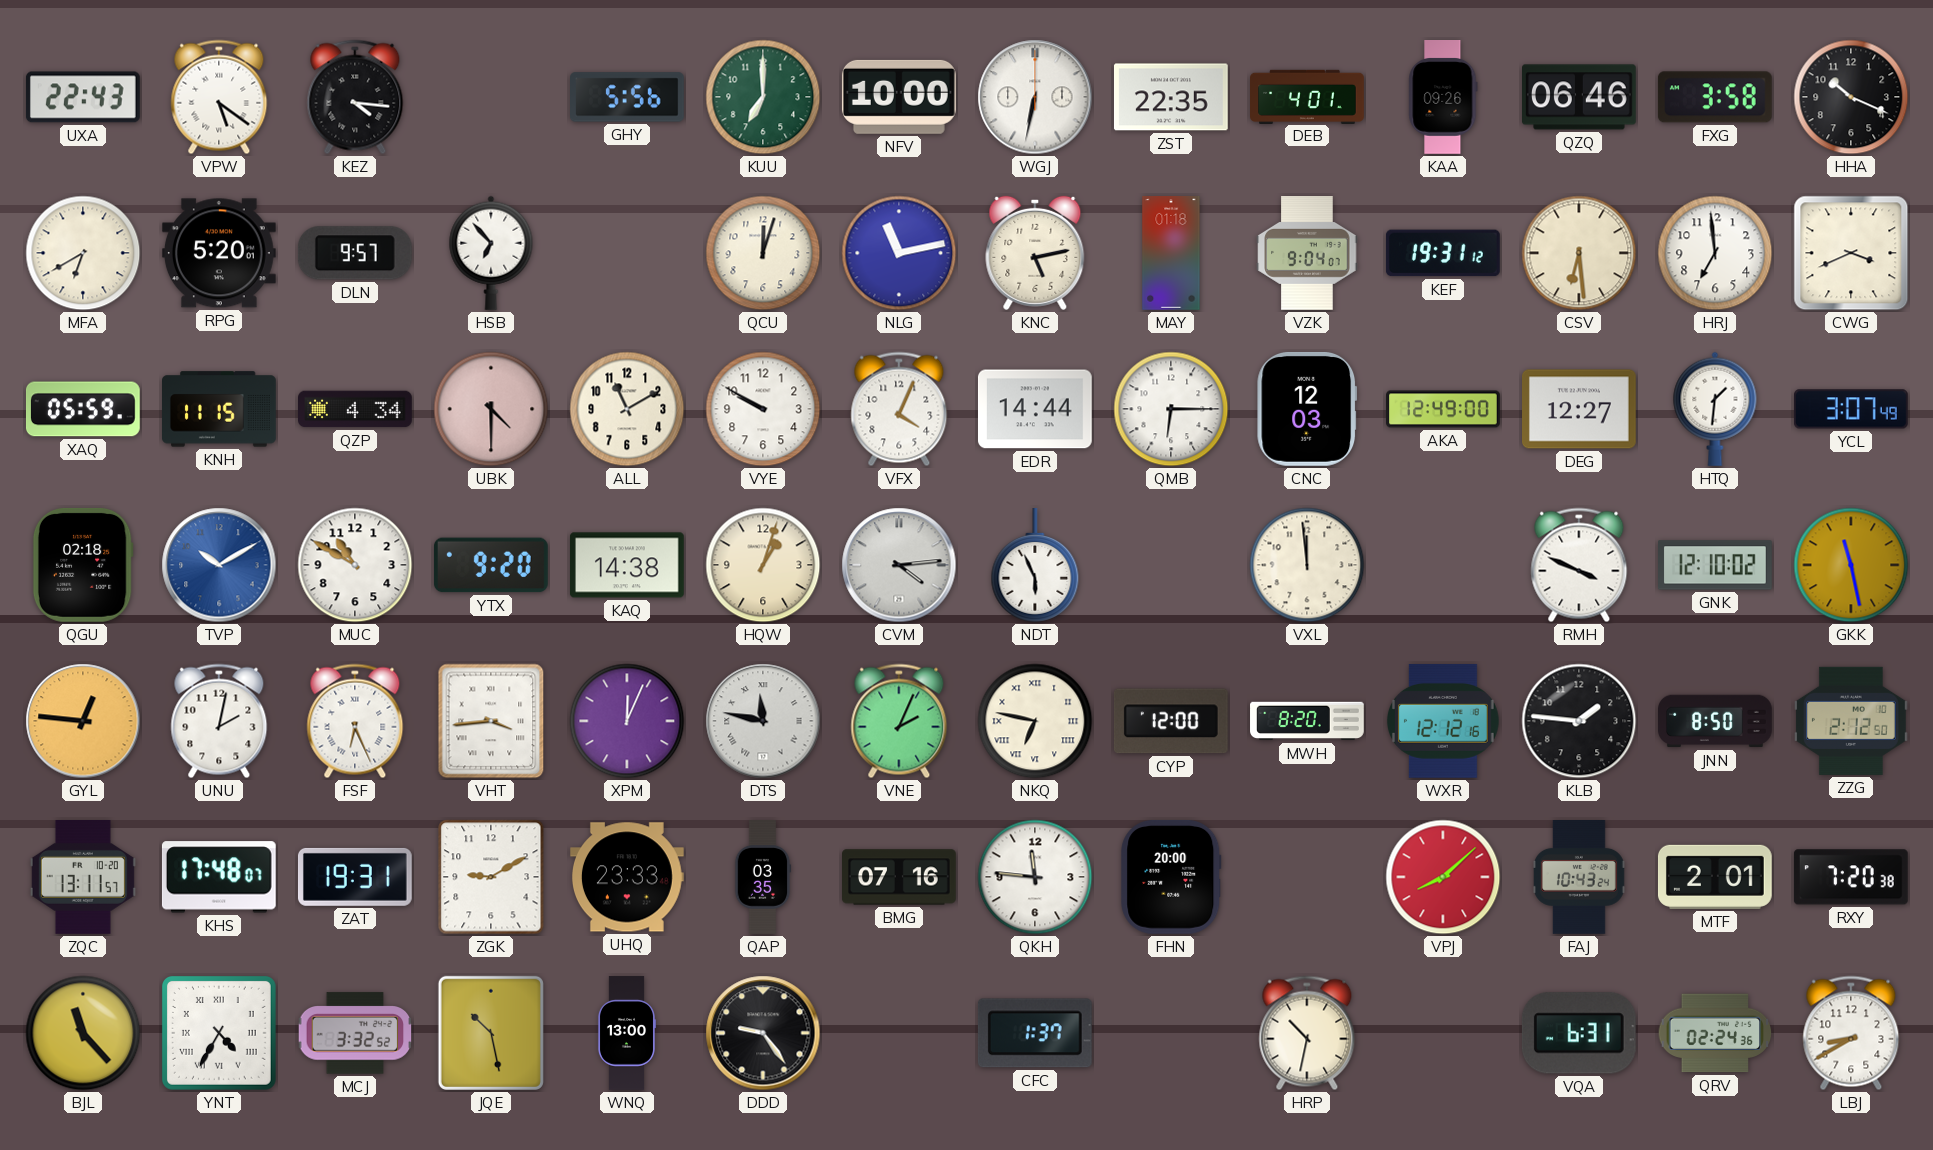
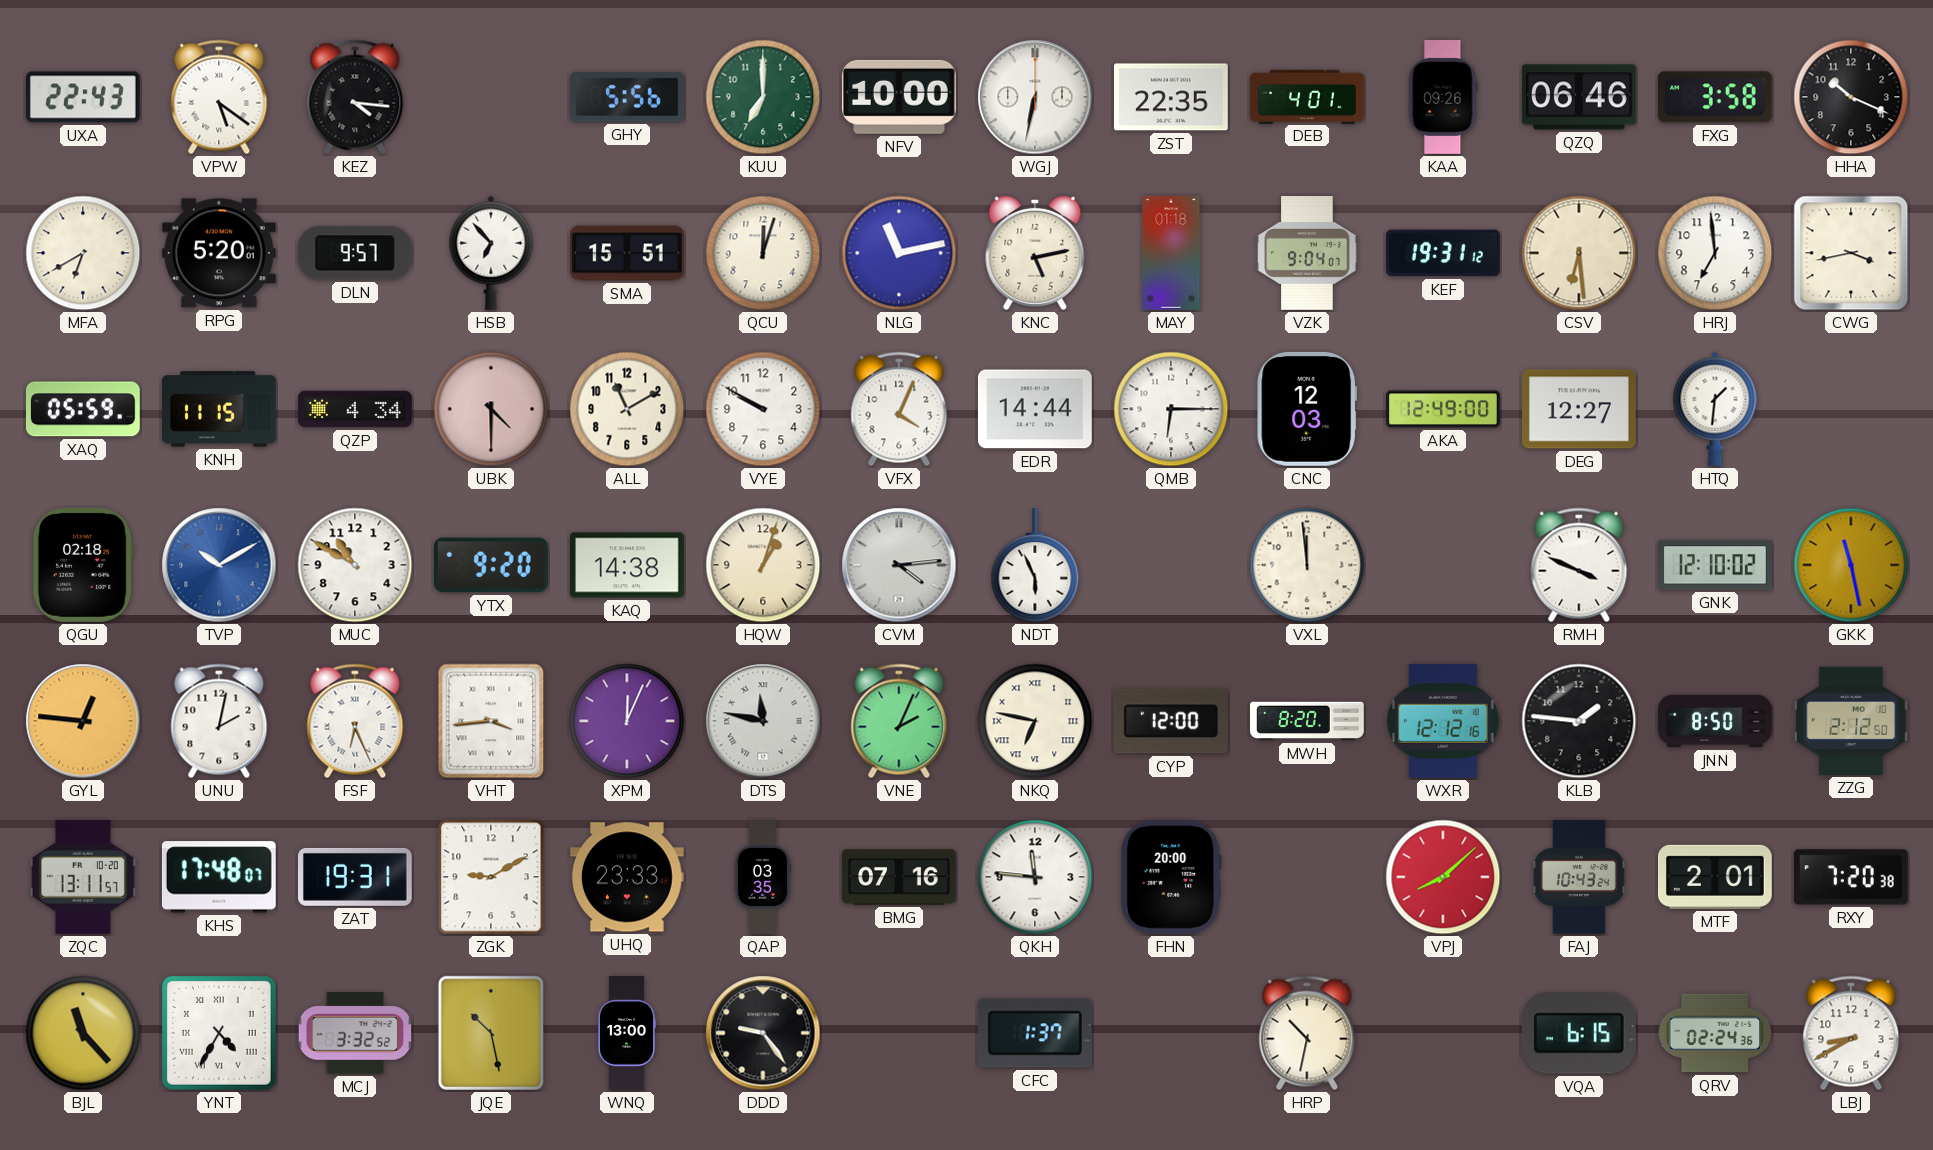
SMA: none -> 15:51
CWG: 3:41 -> 3:43
YCL: 3:07 -> none
VQA: 6:31 -> 6:15
